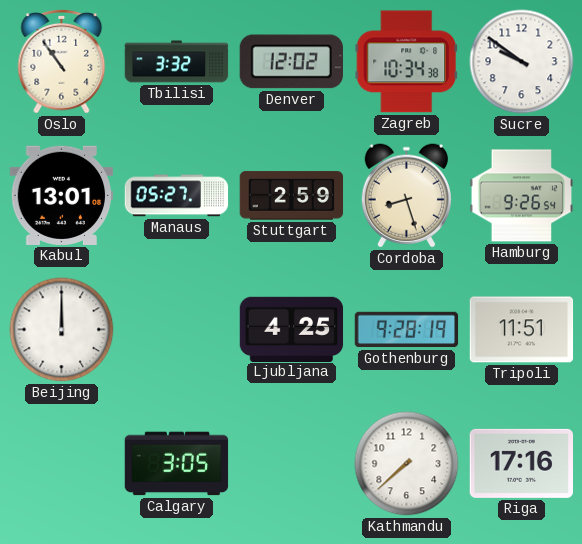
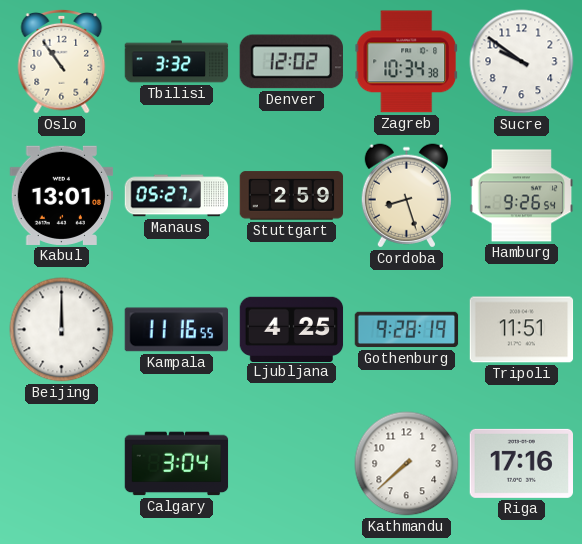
Kampala: none -> 11:16
Calgary: 3:05 -> 3:04
